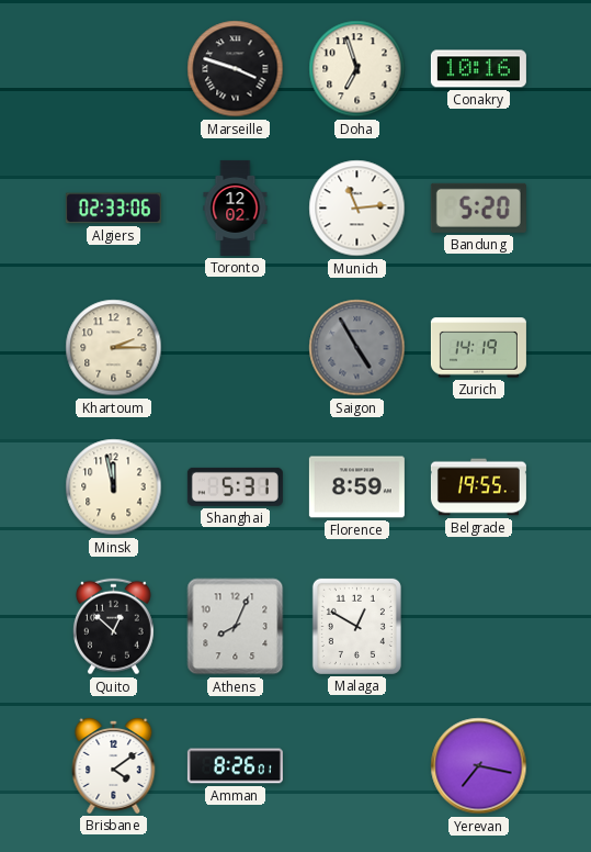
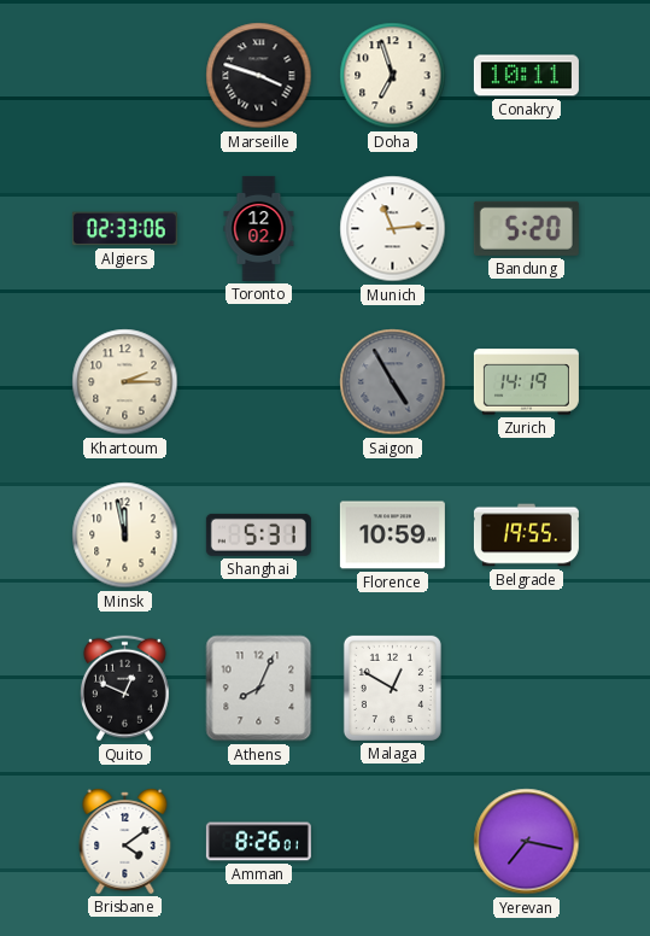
Conakry: 10:16 -> 10:11
Florence: 8:59 -> 10:59
Quito: 12:52 -> 12:49
